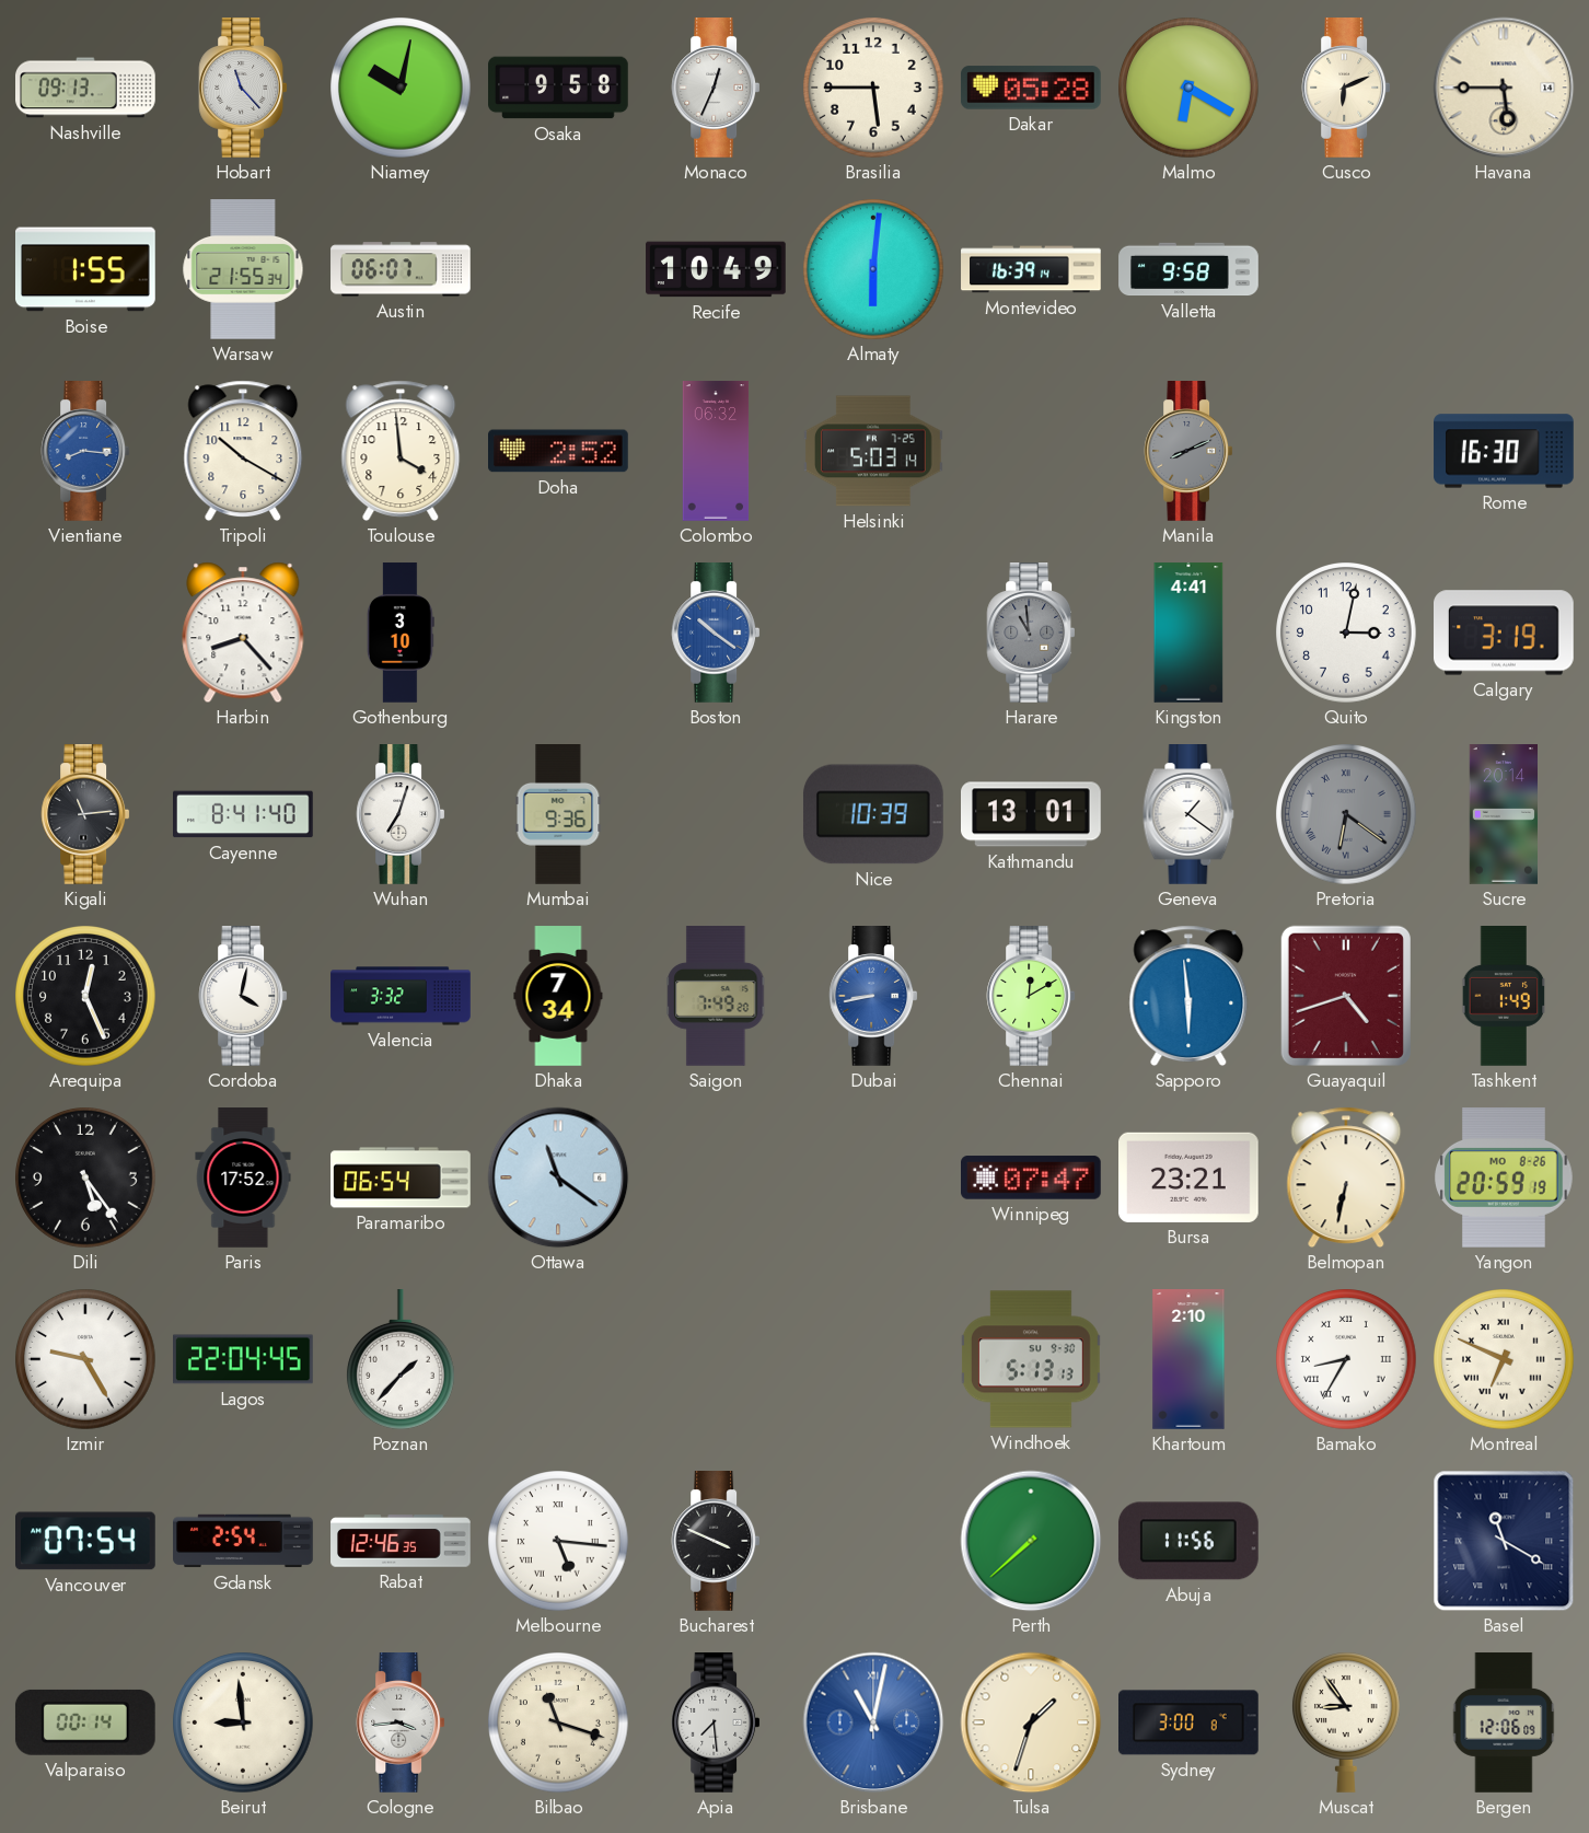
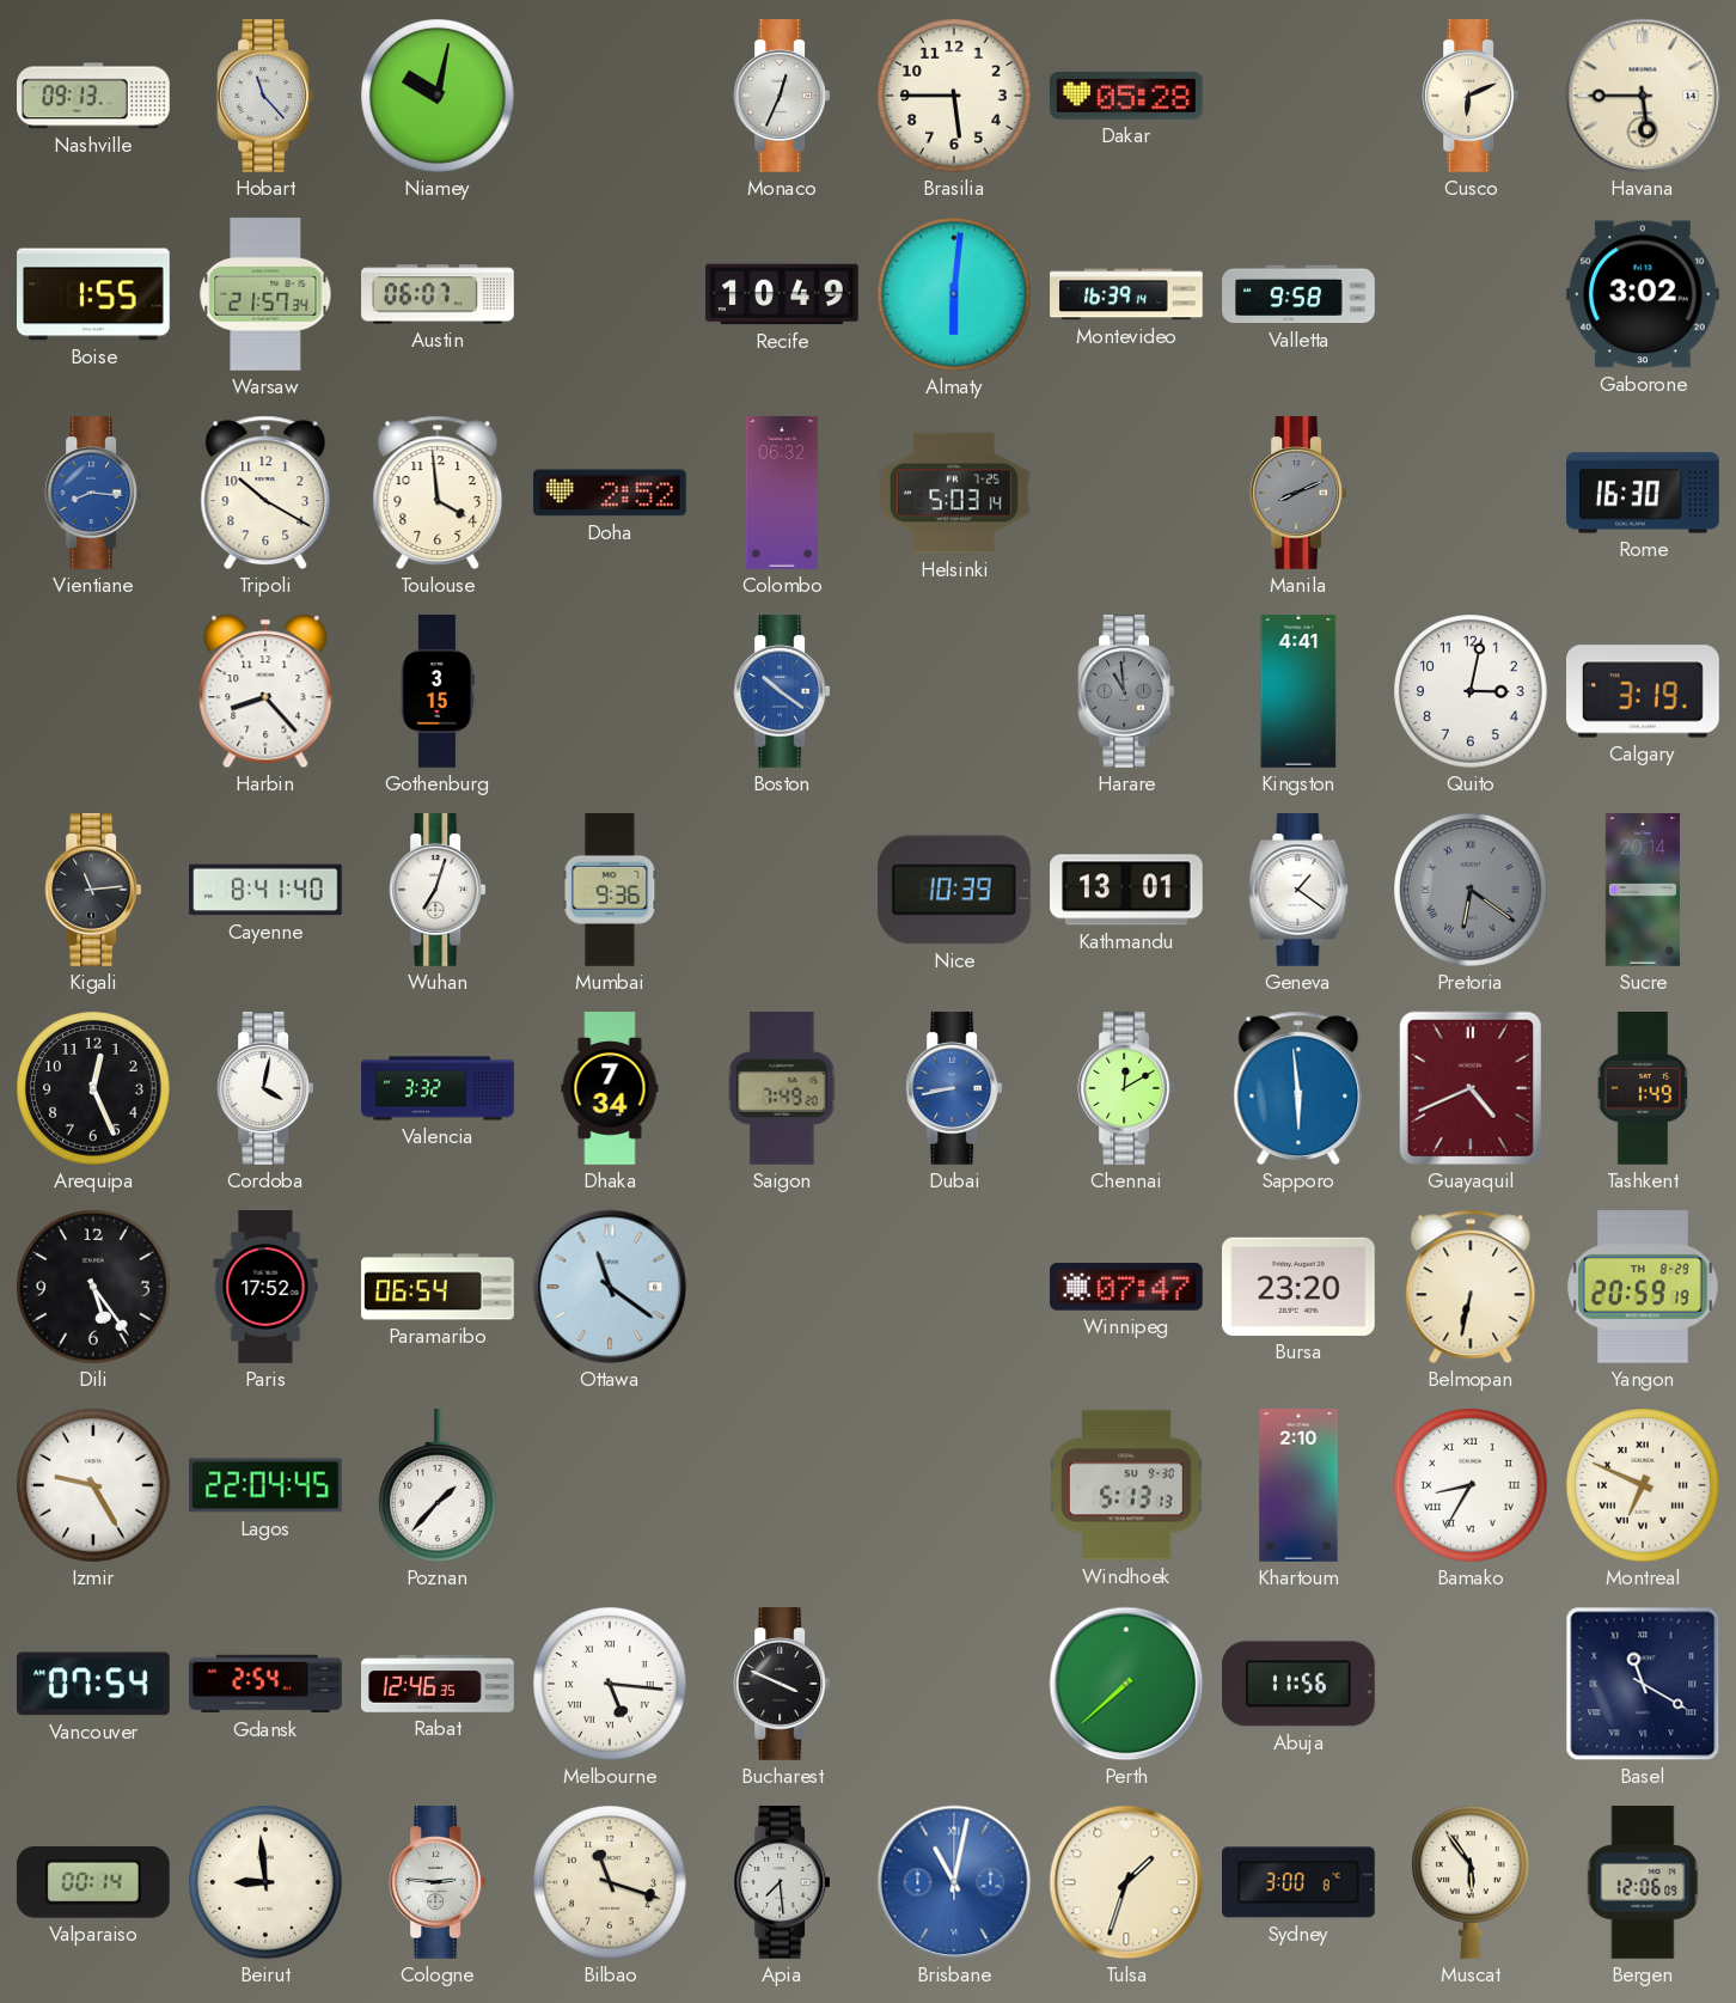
Osaka: 9:58 -> none
Malmo: 6:20 -> none
Warsaw: 21:55 -> 21:57
Gaborone: none -> 3:02
Gothenburg: 3:10 -> 3:15
Guayaquil: 4:42 -> 4:41
Bursa: 23:21 -> 23:20
Yangon date: MO 8-26 -> TH 8-29
Cologne: 3:44 -> 2:46
Muscat: 8:54 -> 5:54
